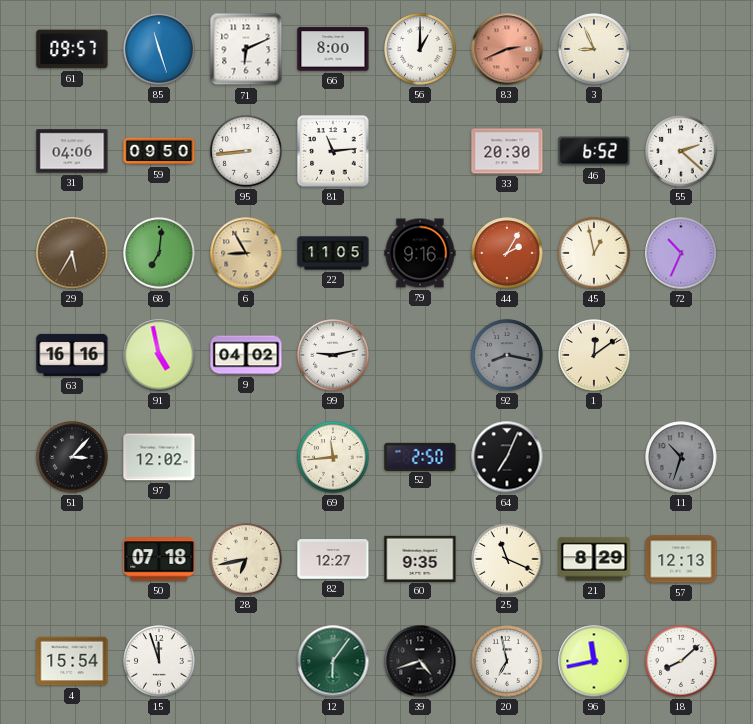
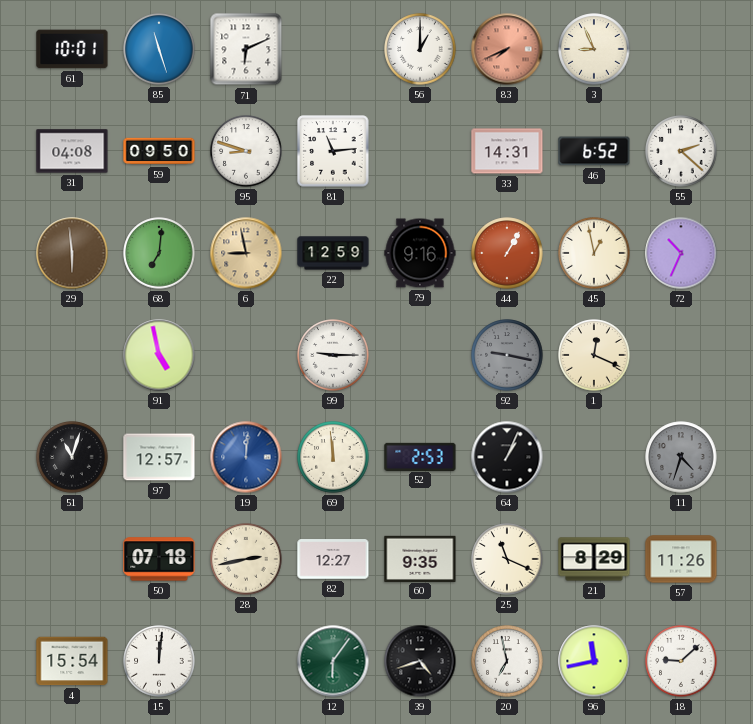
61: 09:57 -> 10:01
66: 8:00 -> none
83: 2:41 -> 7:41
31: 04:06 -> 04:08
95: 8:44 -> 8:48
33: 20:30 -> 14:31
29: 5:35 -> 5:59
6: 8:55 -> 8:58
22: 11:05 -> 12:59
44: 2:05 -> 1:05
63: 16:16 -> none
9: 04:02 -> none
99: 9:13 -> 9:15
92: 8:17 -> 9:17
1: 12:09 -> 12:19
51: 3:07 -> 11:03
97: 12:02 -> 12:57
19: none -> 12:01
69: 11:44 -> 11:59
52: 2:50 -> 2:53
64: 7:04 -> 1:04
11: 10:33 -> 4:33
28: 6:43 -> 2:43
57: 12:13 -> 11:26
15: 11:57 -> 12:01
18: 8:08 -> 9:08
